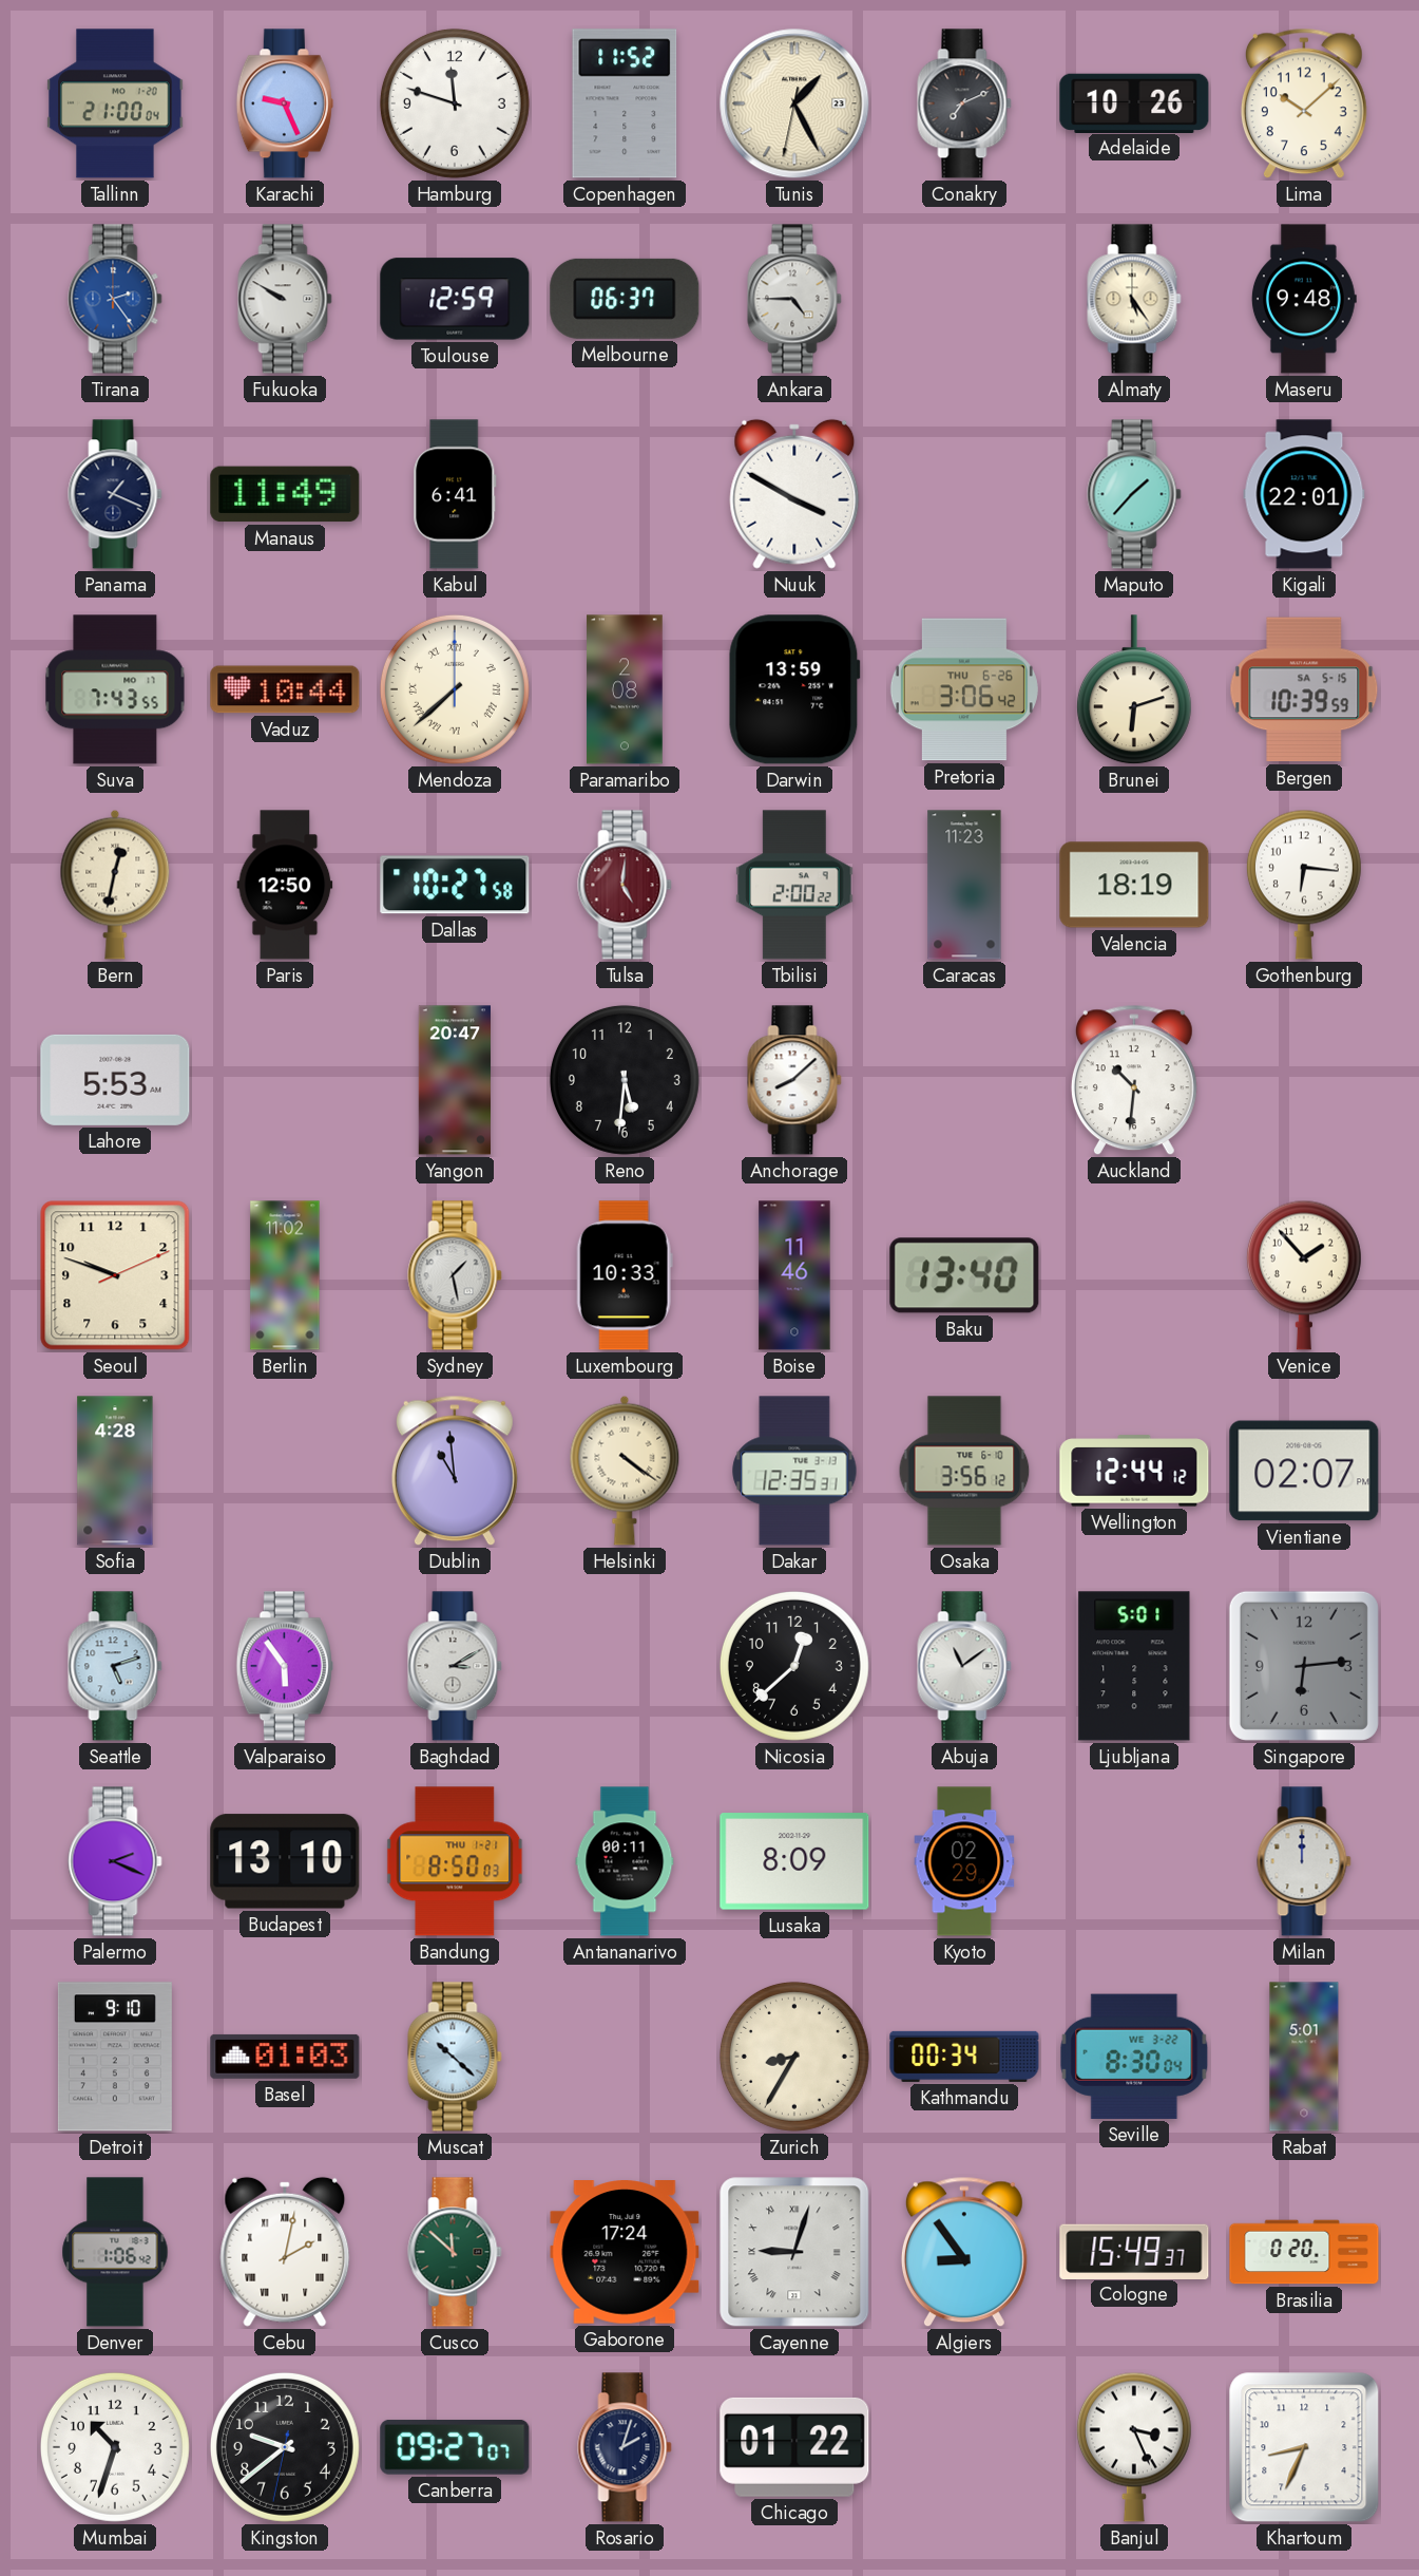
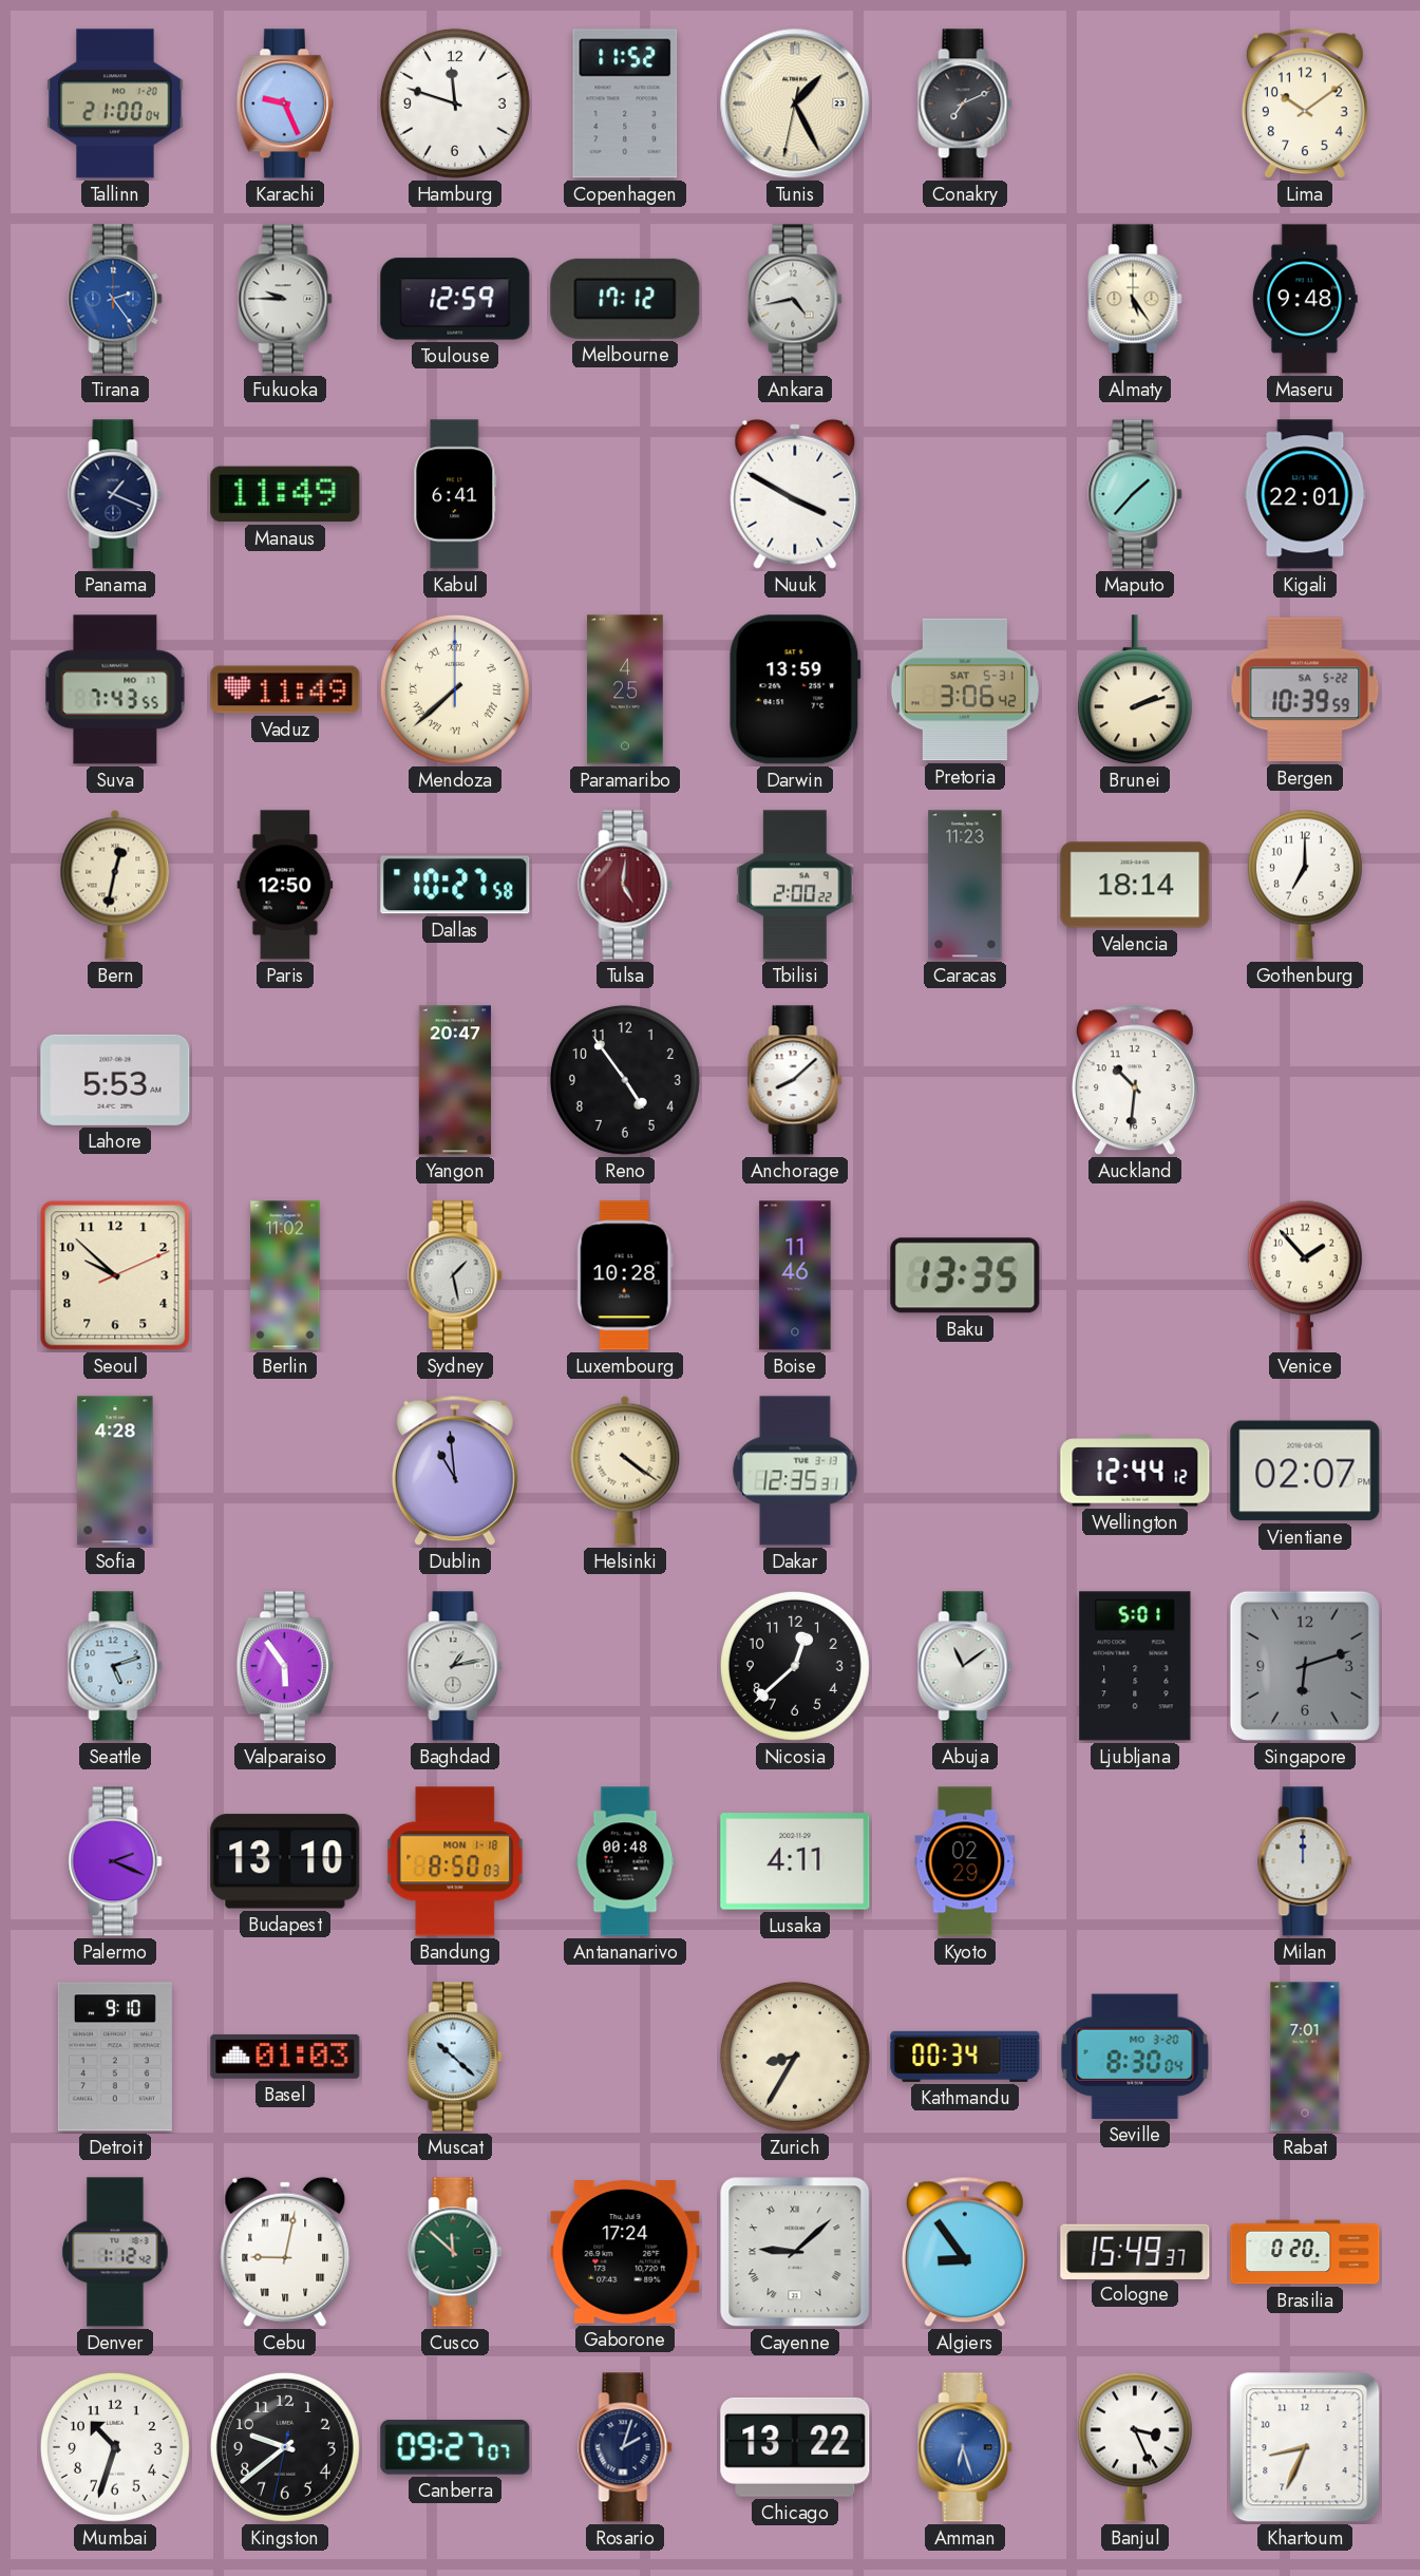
Adelaide: 10:26 -> none
Lima: 10:08 -> 10:09
Fukuoka: 9:50 -> 9:45
Melbourne: 06:37 -> 17:12
Ankara: 4:45 -> 4:43
Vaduz: 10:44 -> 11:49
Paramaribo: 2:08 -> 4:25
Pretoria date: THU 6-26 -> SAT 5-31
Brunei: 6:12 -> 2:12
Bergen date: SA 5-15 -> SA 5-22
Valencia: 18:19 -> 18:14
Gothenburg: 6:16 -> 7:00
Reno: 5:31 -> 4:54
Seoul: 9:48 -> 9:52
Luxembourg: 10:33 -> 10:28
Baku: 13:40 -> 13:35
Osaka: 3:56 -> none
Baghdad: 3:10 -> 1:13
Singapore: 6:14 -> 6:12
Bandung date: THU 1-21 -> MON 1-18
Antananarivo: 00:11 -> 00:48
Lusaka: 8:09 -> 4:11
Seville date: WE 3-22 -> MO 3-20
Rabat: 5:01 -> 7:01
Denver: 1:06 -> 1:12
Cebu: 2:02 -> 9:02
Cayenne: 9:03 -> 9:08
Chicago: 01:22 -> 13:22
Amman: none -> 6:27
